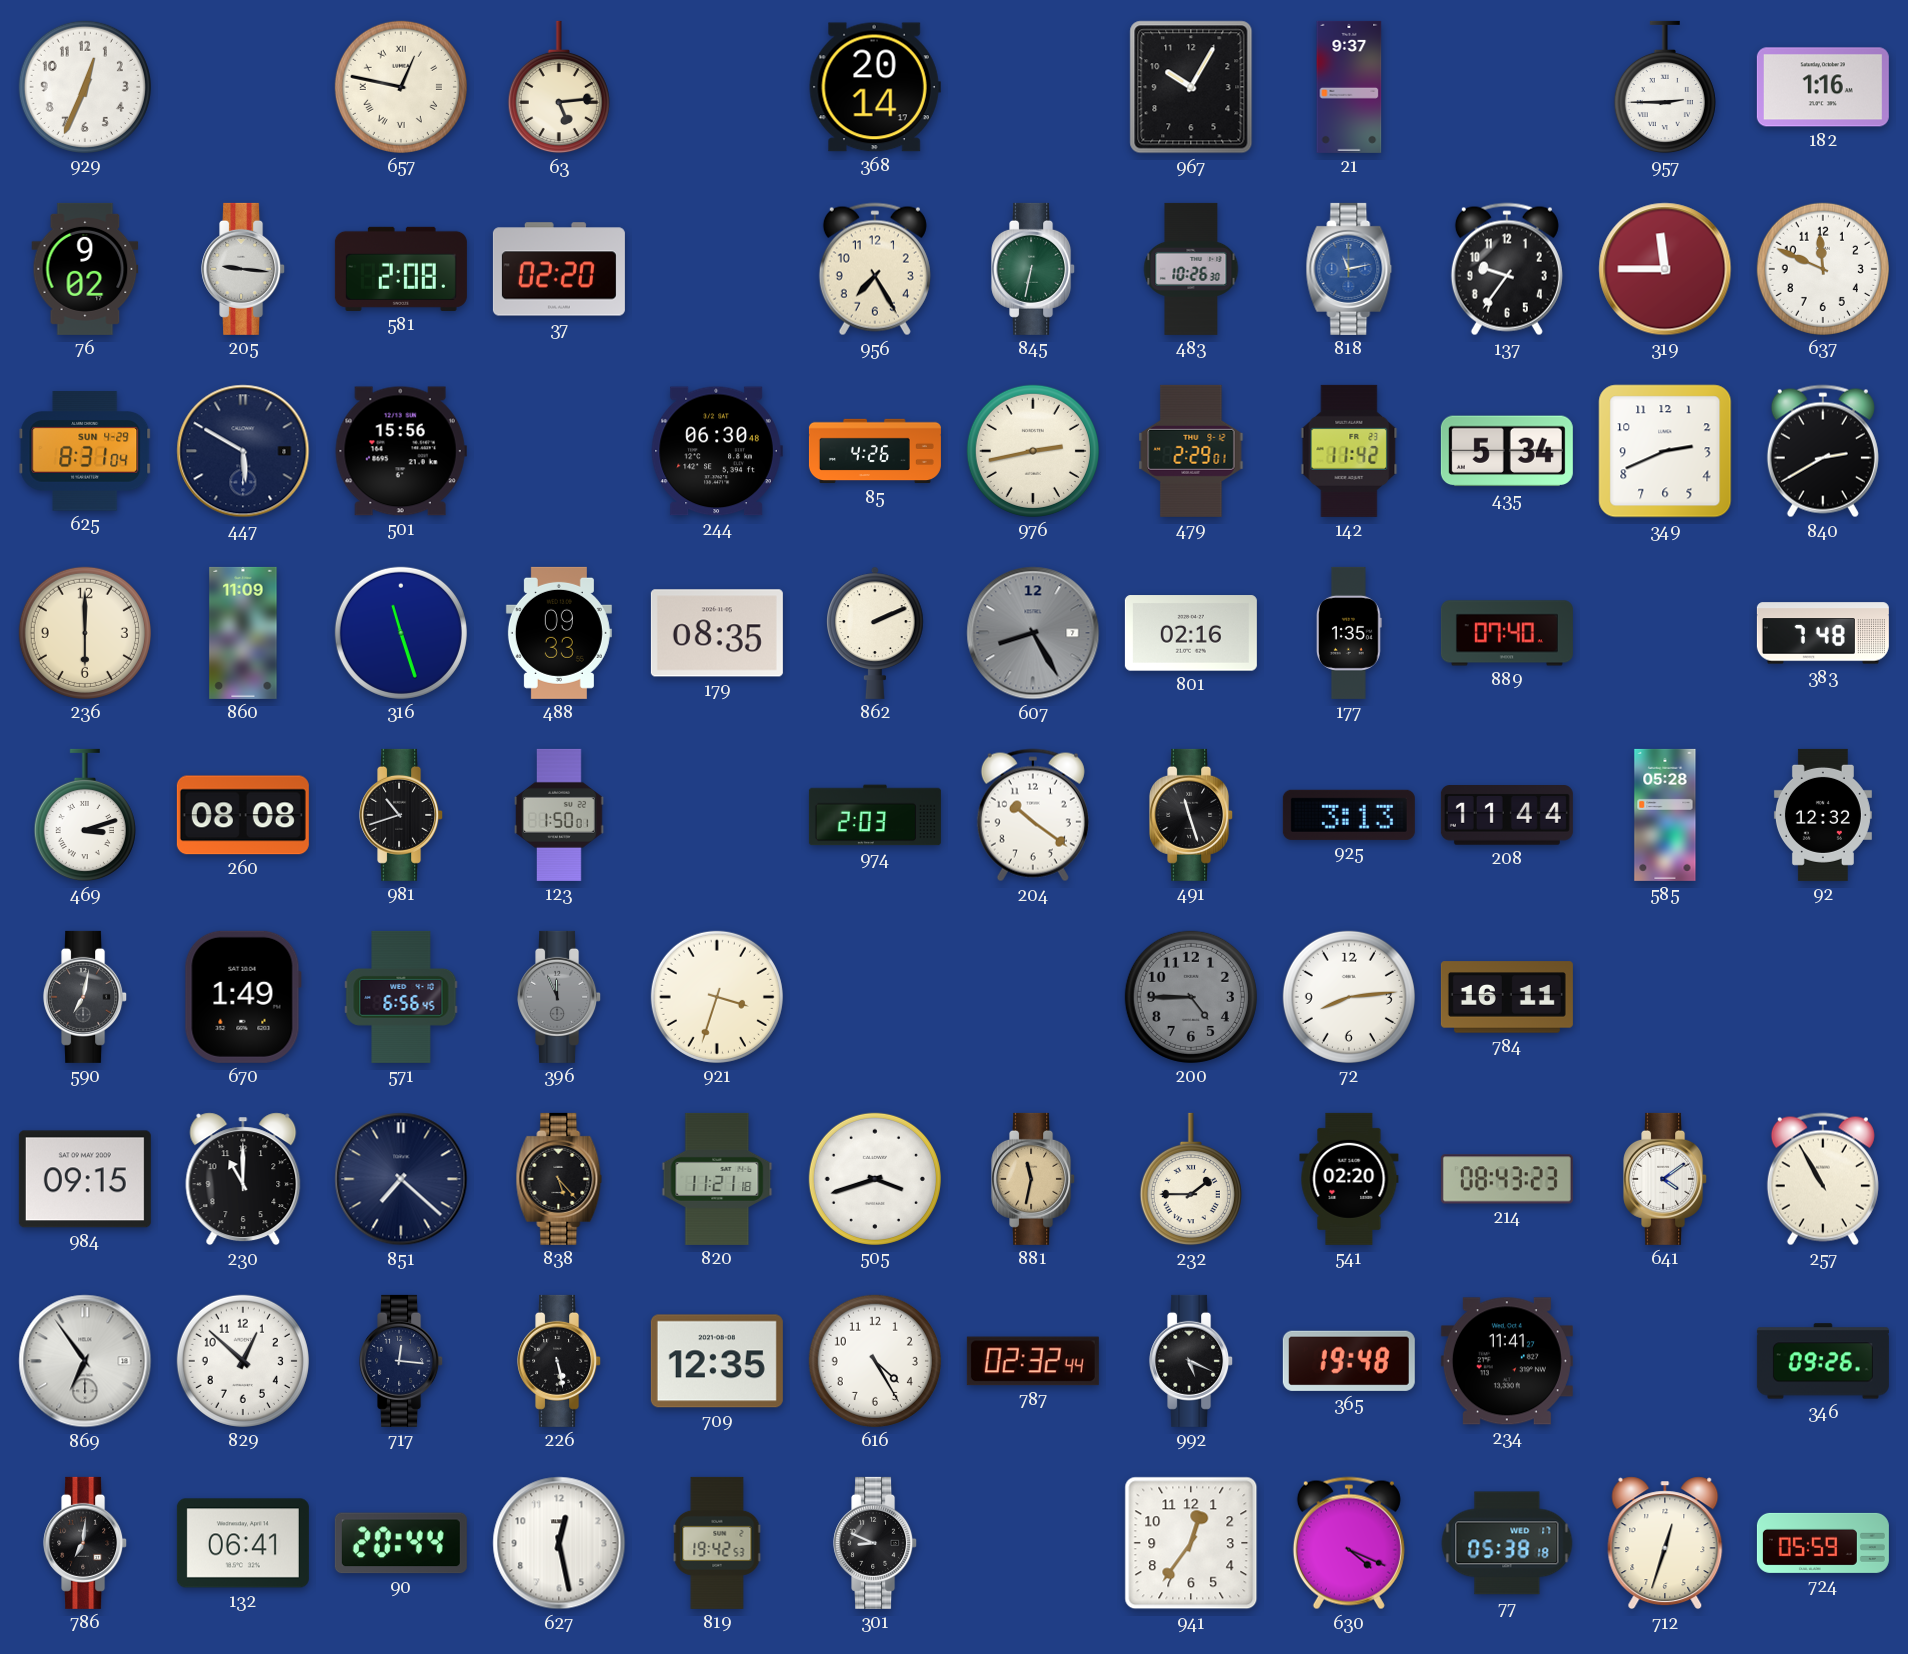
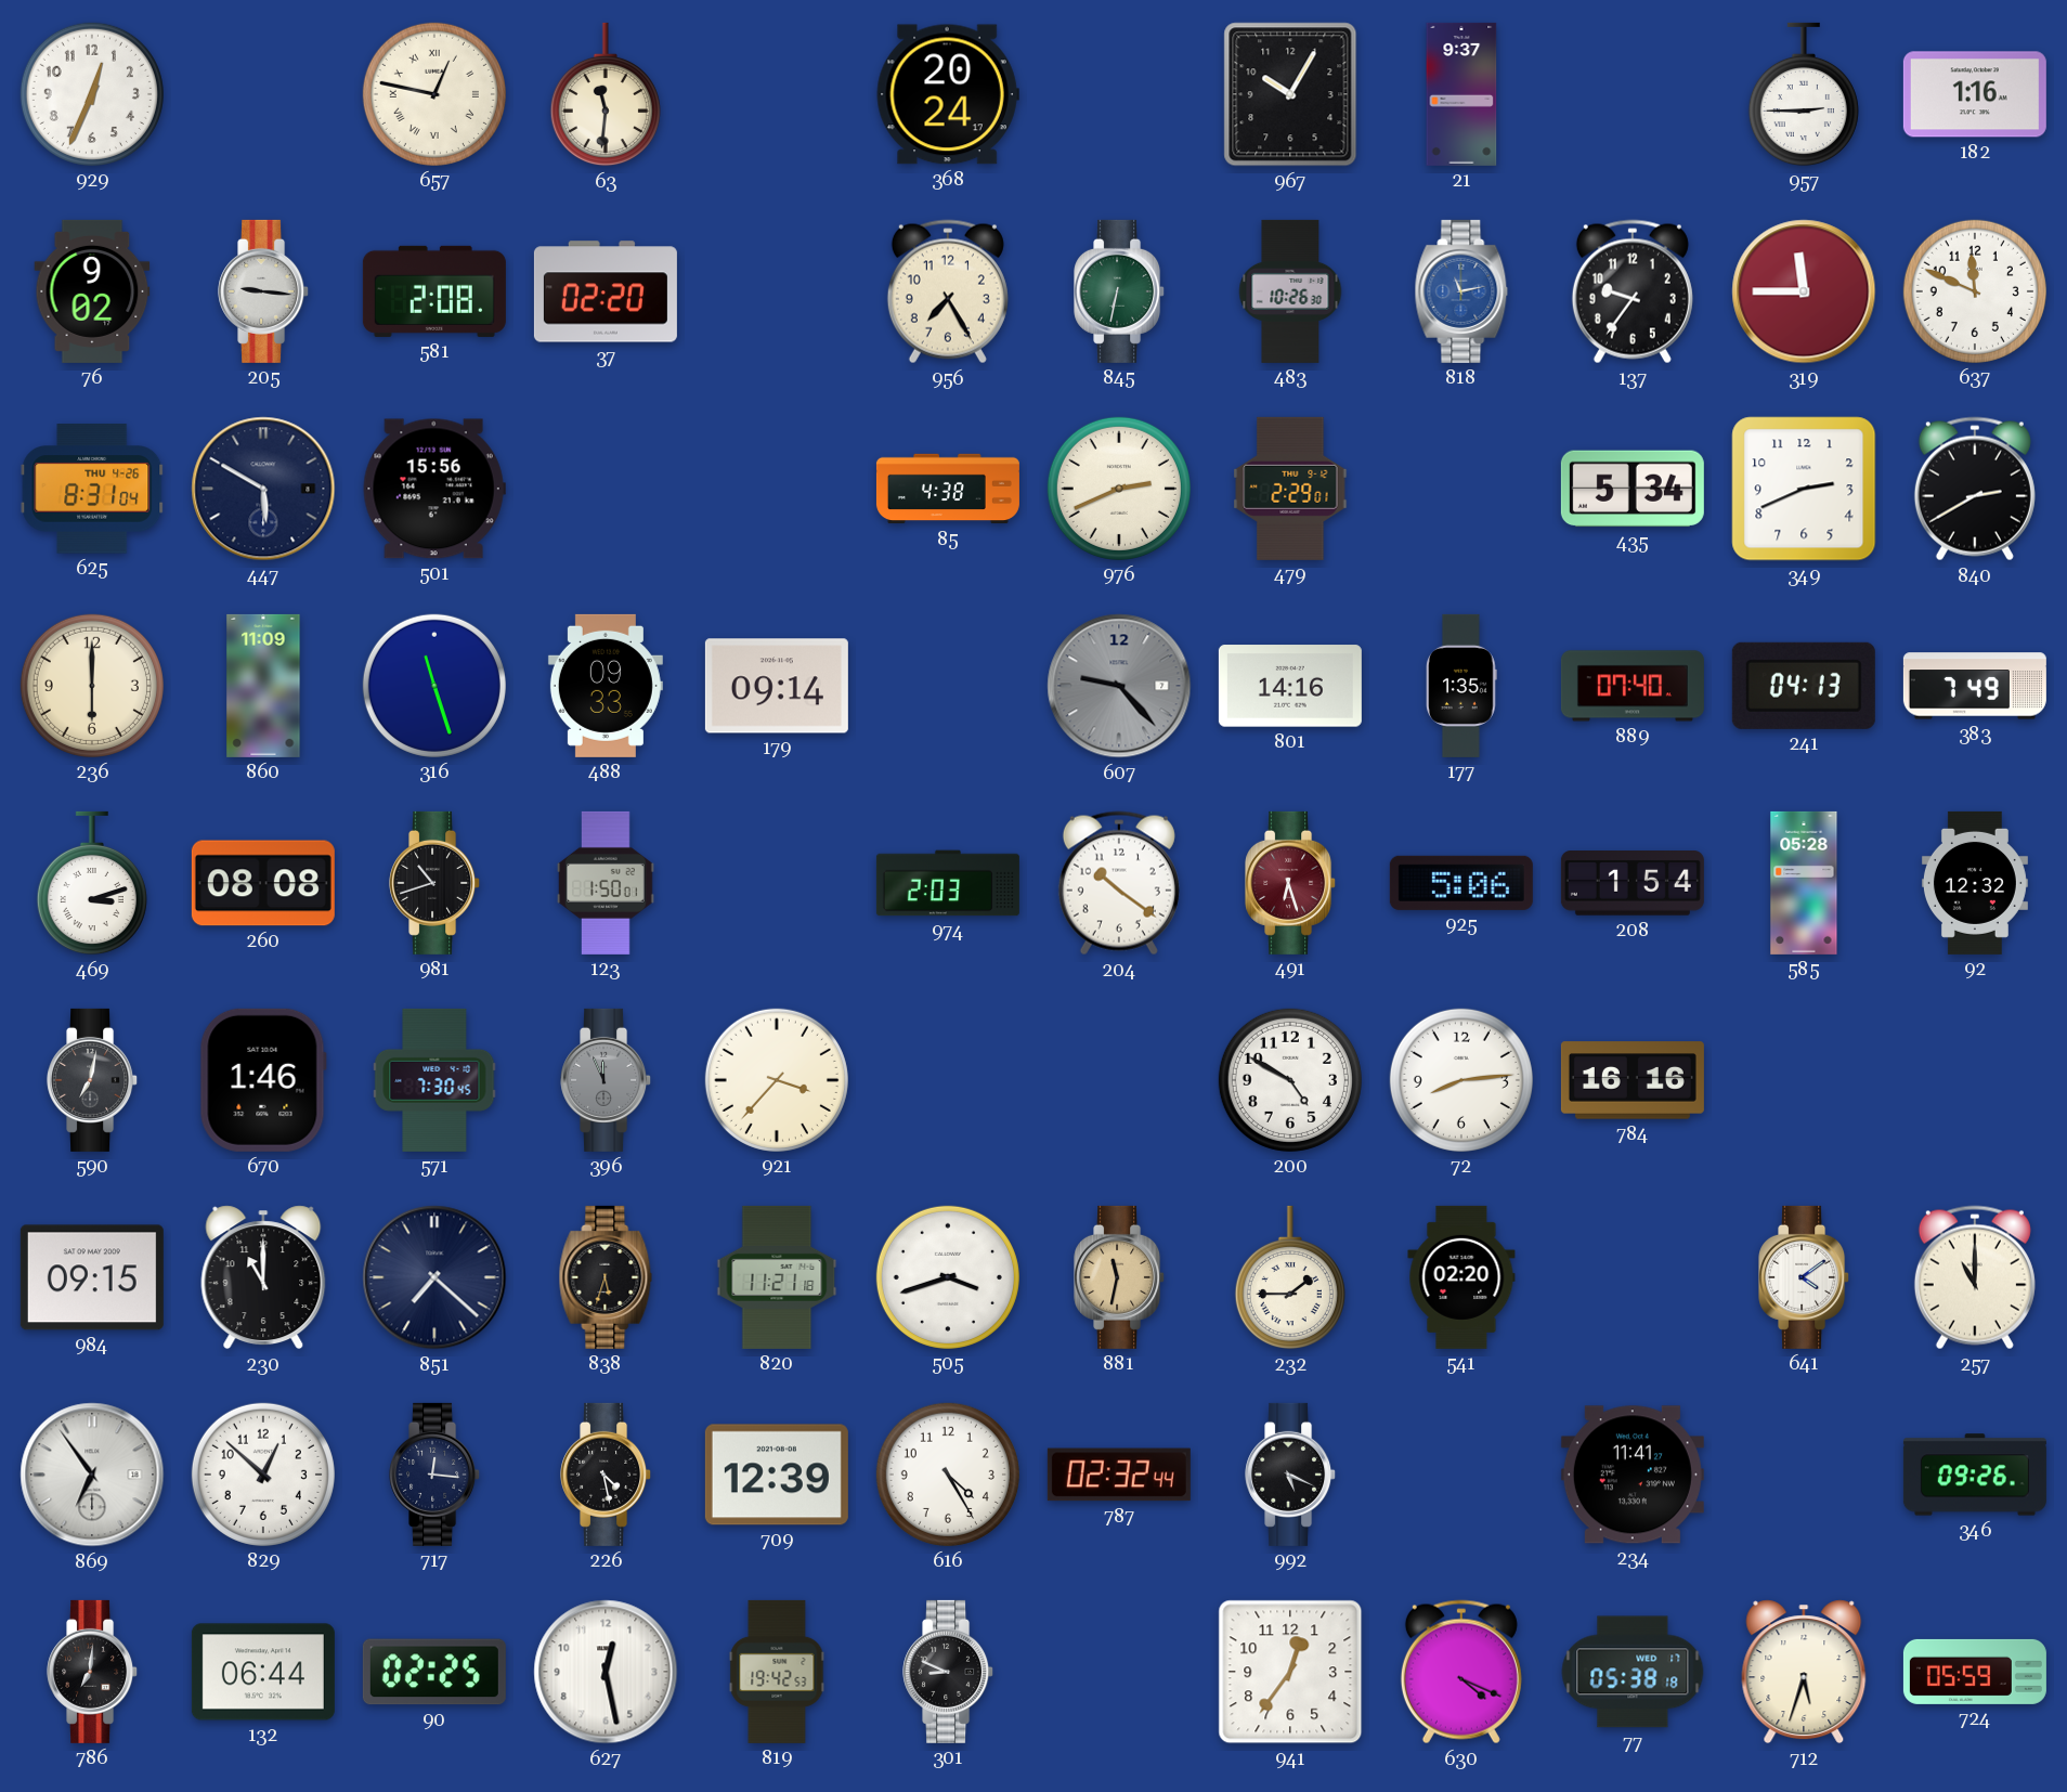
63: 5:14 -> 11:31
368: 20:14 -> 20:24
625 date: SUN 4-29 -> THU 4-26
244: 06:30 -> none
85: 4:26 -> 4:38
976: 2:43 -> 2:41
142: 11:42 -> none
179: 08:35 -> 09:14
862: 2:11 -> none
607: 8:25 -> 9:23
801: 02:16 -> 14:16
241: none -> 04:13
383: 7:48 -> 7:49
491: 11:27 -> 6:27
491 dial: black -> burgundy
925: 3:13 -> 5:06
208: 11:44 -> 1:54
670: 1:49 -> 1:46
571: 6:56 -> 7:30
921: 3:33 -> 3:37
200: 4:45 -> 4:50
200 dial: grey -> white
784: 16:11 -> 16:16
838: 5:23 -> 5:33
214: 08:43 -> none
257: 10:55 -> 11:00
226: 5:28 -> 4:28
709: 12:35 -> 12:39
365: 19:48 -> none
132: 06:41 -> 06:44
90: 20:44 -> 02:25
712: 12:33 -> 5:33
